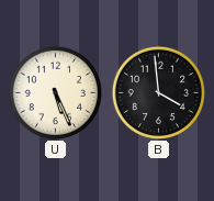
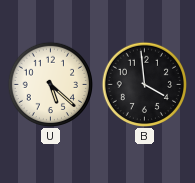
U: 5:26 -> 5:22
